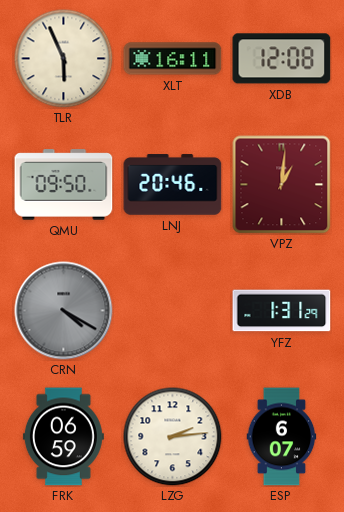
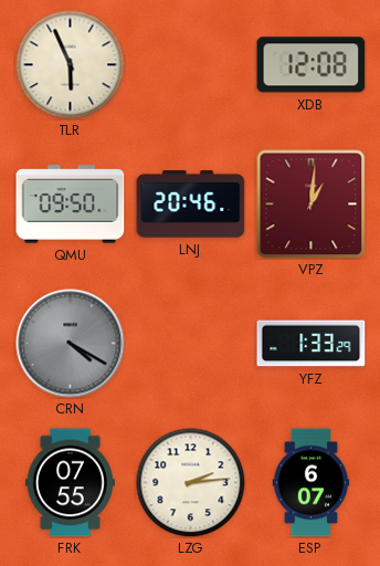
XLT: 16:11 -> none
YFZ: 1:31 -> 1:33
FRK: 06:59 -> 07:55
